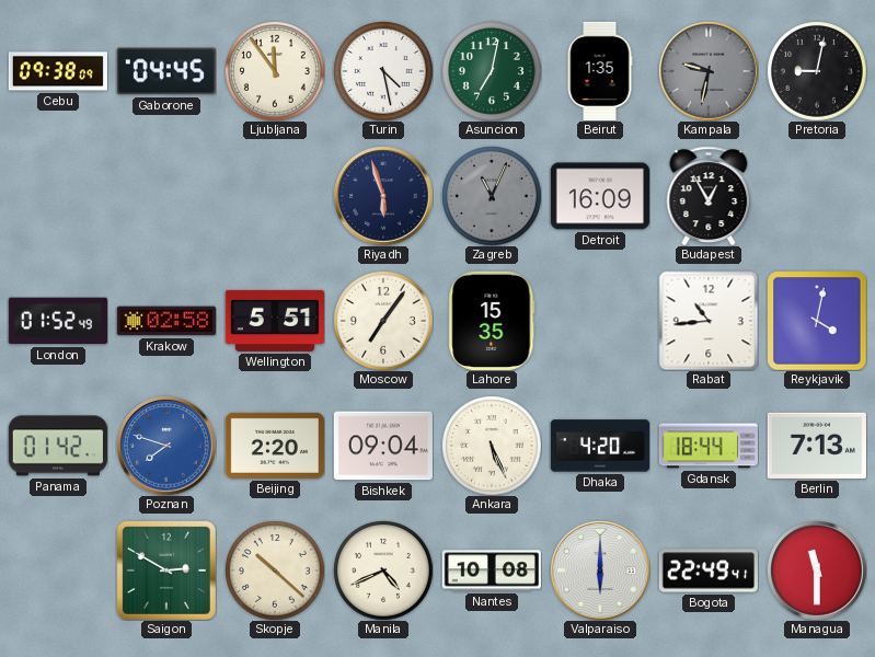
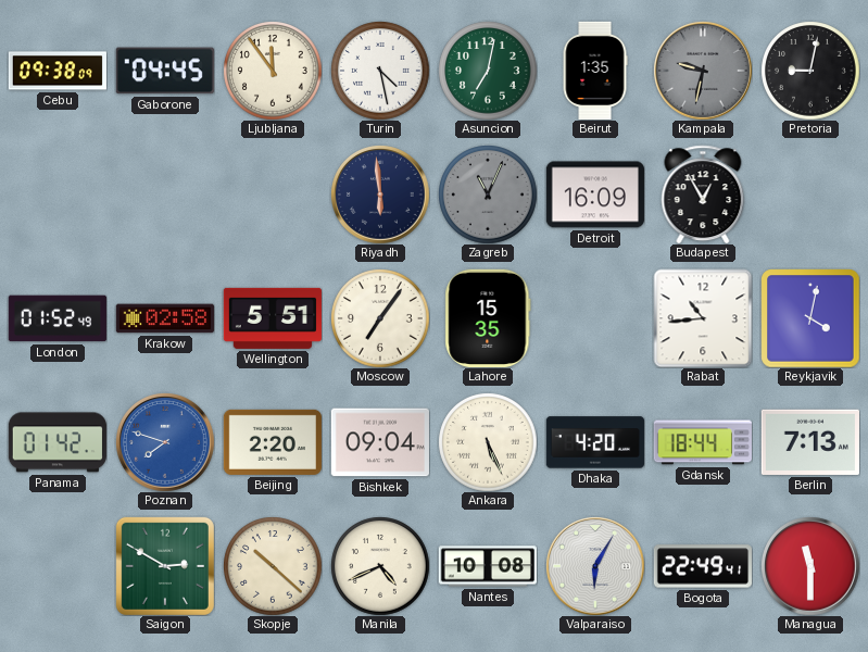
Riyadh: 5:57 -> 5:59
Valparaiso: 6:00 -> 6:05
